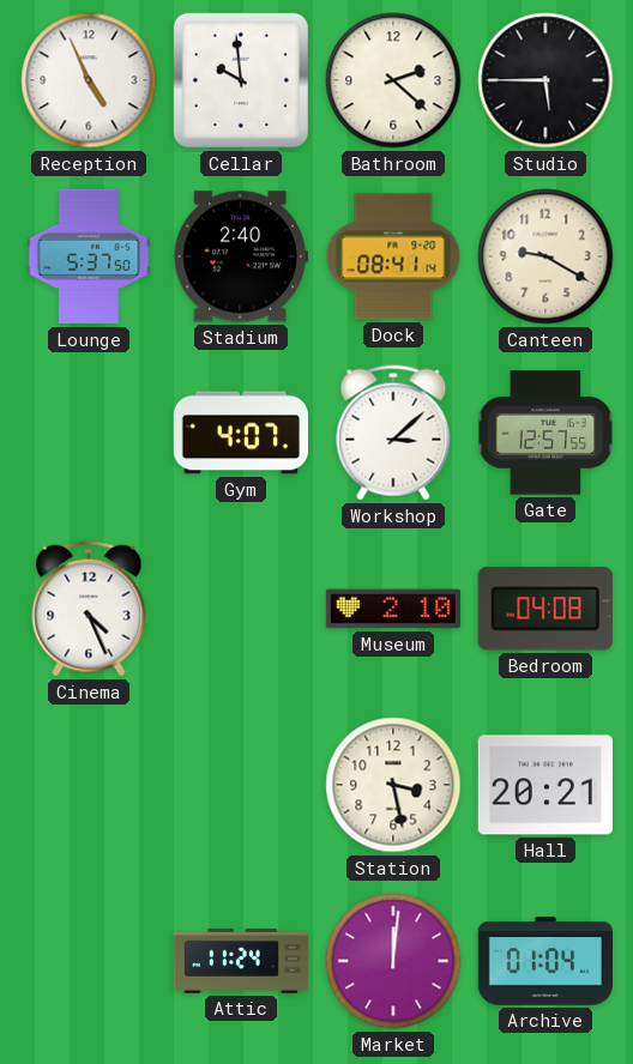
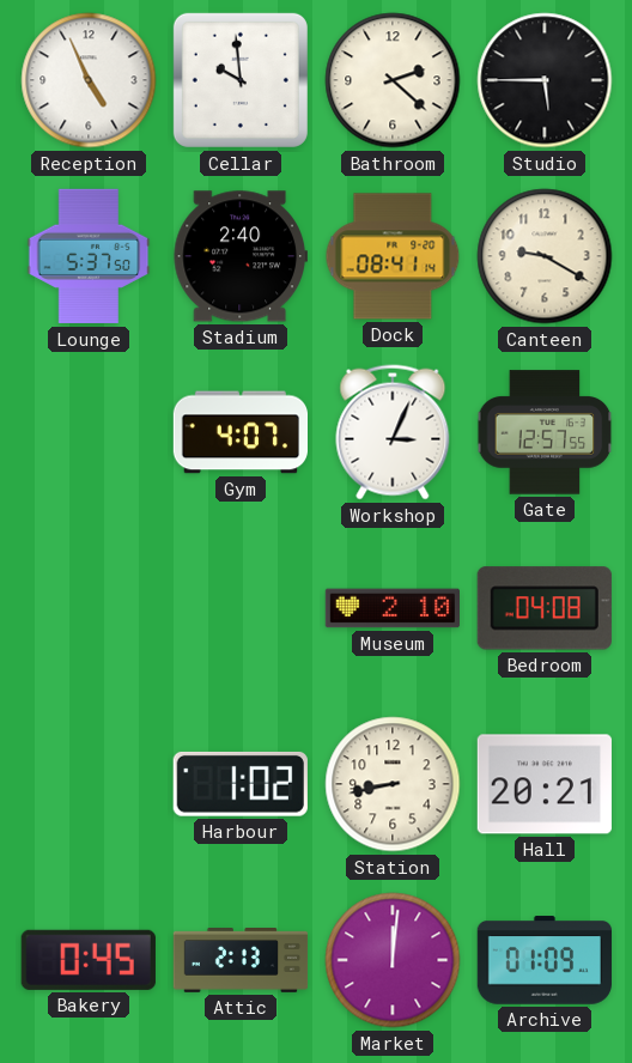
Workshop: 3:08 -> 3:04
Cinema: 4:26 -> none
Harbour: none -> 1:02
Station: 3:28 -> 8:43
Bakery: none -> 0:45
Attic: 11:24 -> 2:13
Archive: 01:04 -> 01:09
